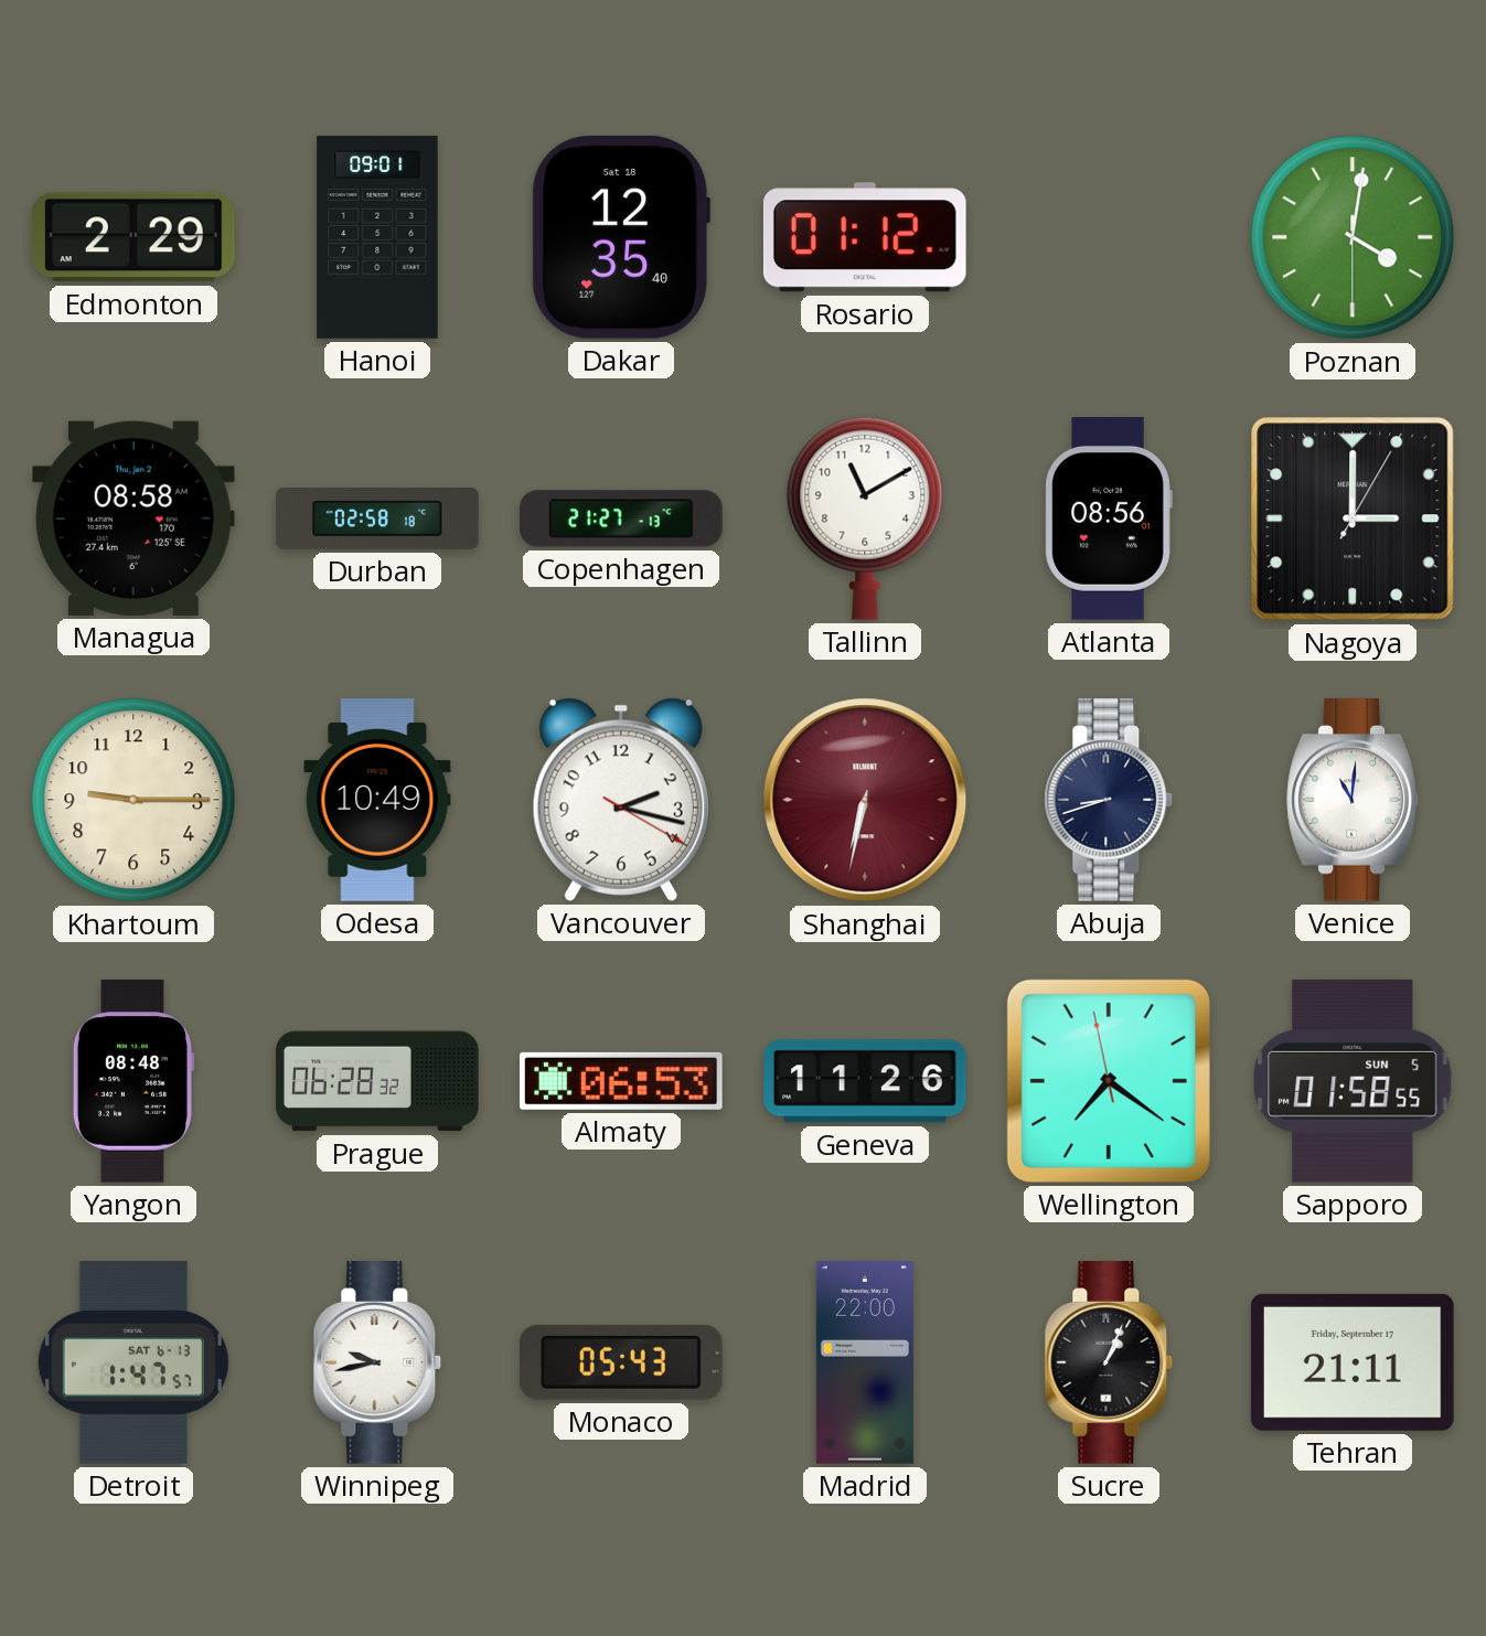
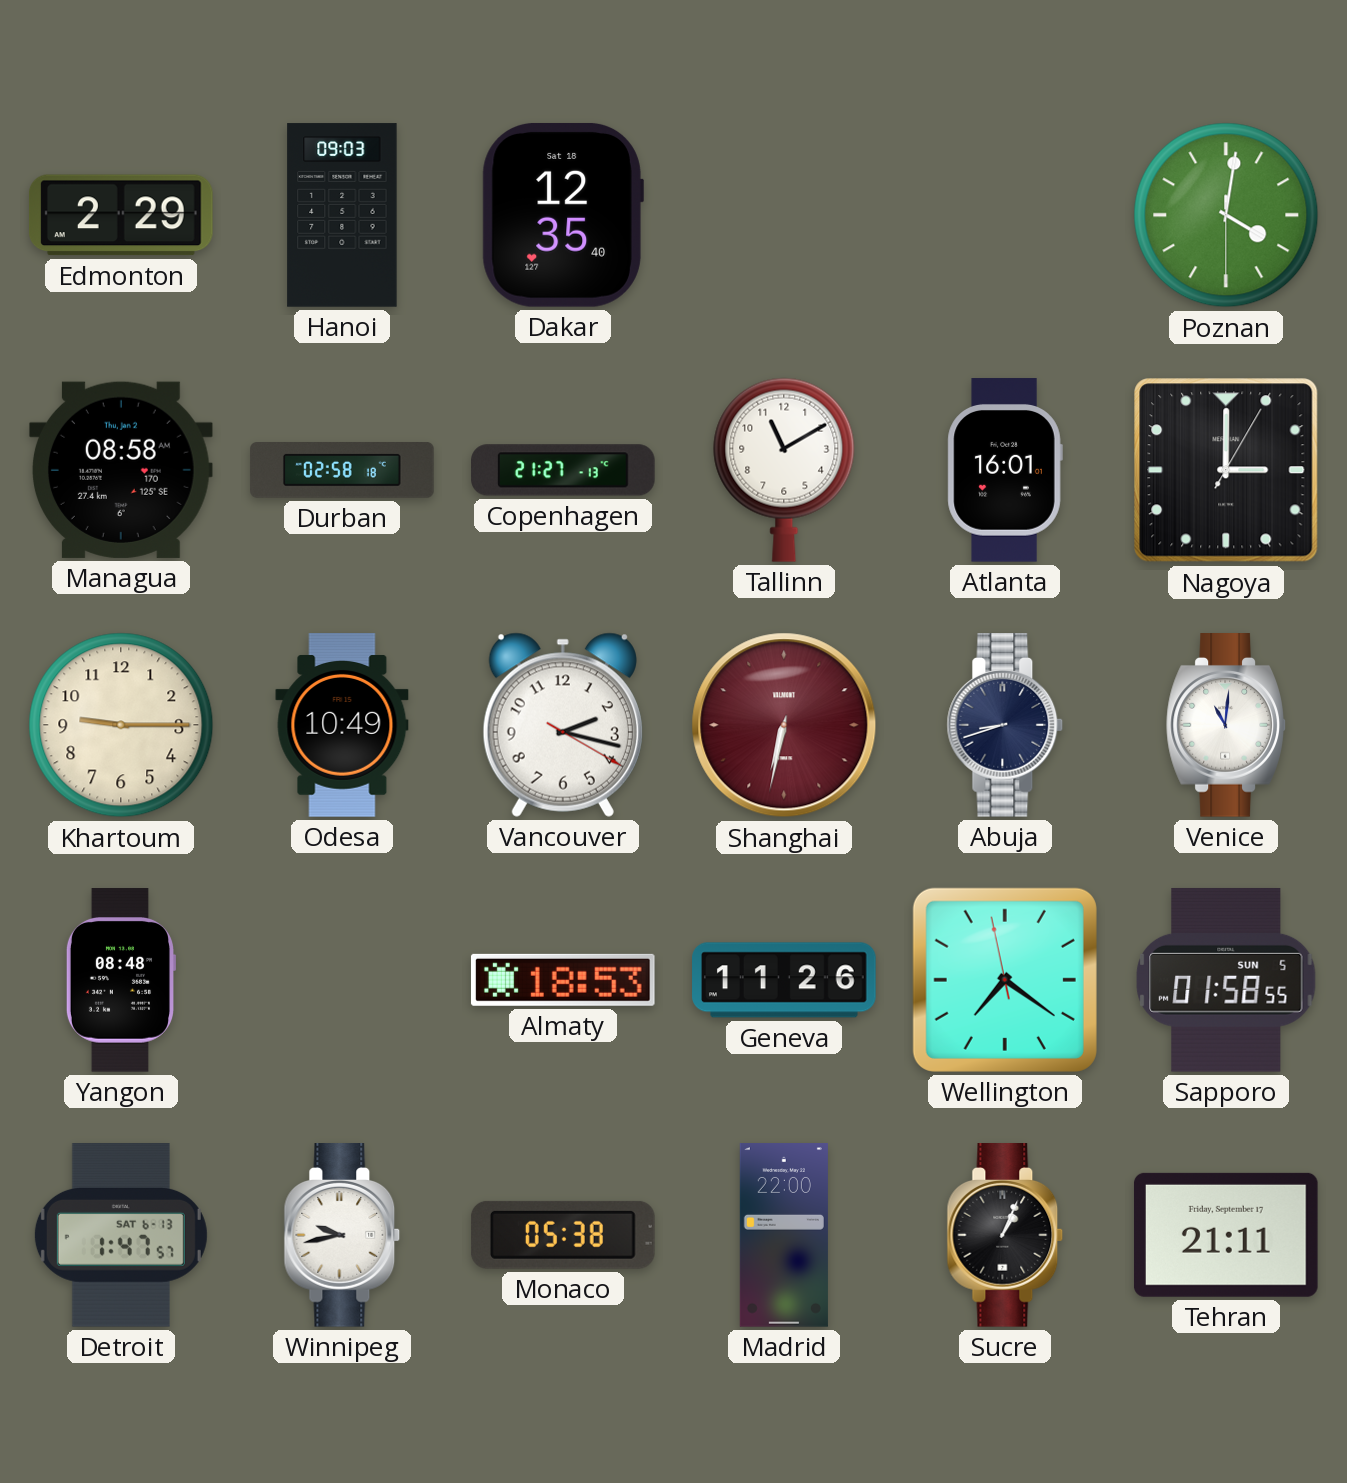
Hanoi: 09:01 -> 09:03
Rosario: 01:12 -> none
Atlanta: 08:56 -> 16:01
Prague: 06:28 -> none
Almaty: 06:53 -> 18:53
Monaco: 05:43 -> 05:38
